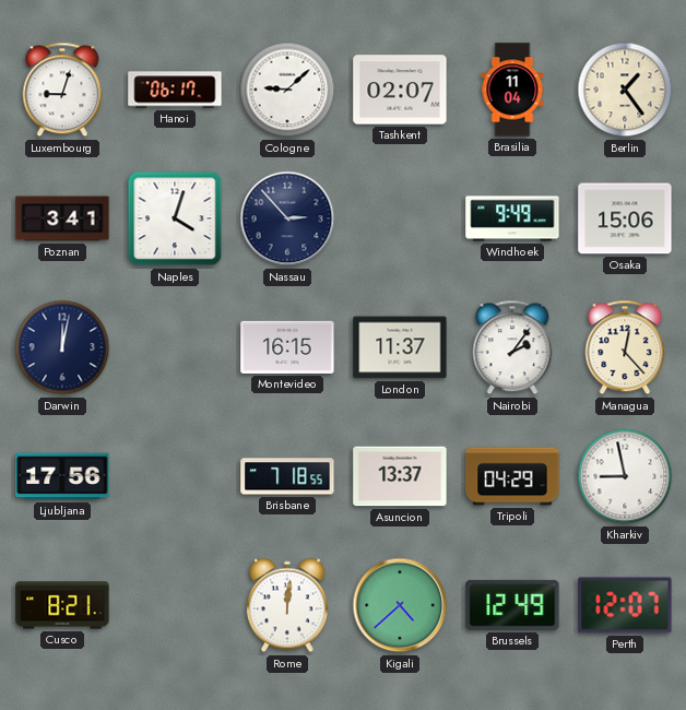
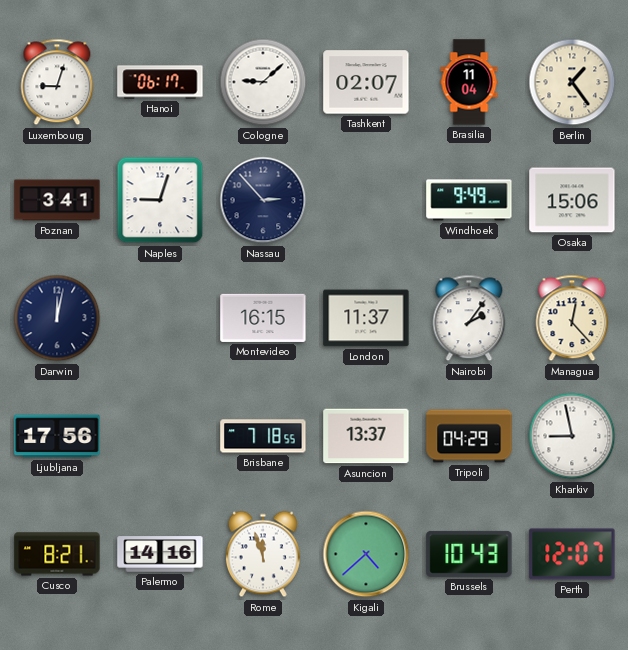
Naples: 4:03 -> 9:03
Palermo: none -> 14:16
Rome: 12:01 -> 11:57
Brussels: 12:49 -> 10:43
